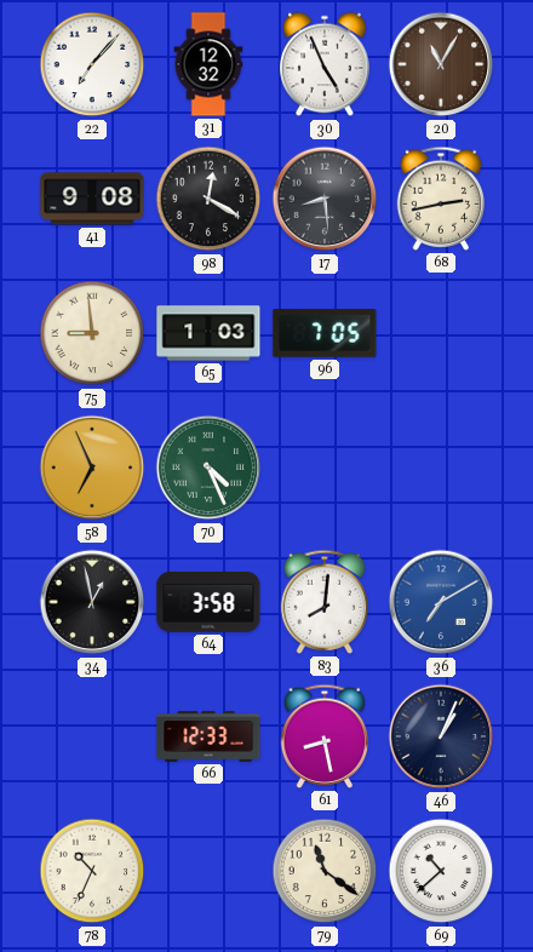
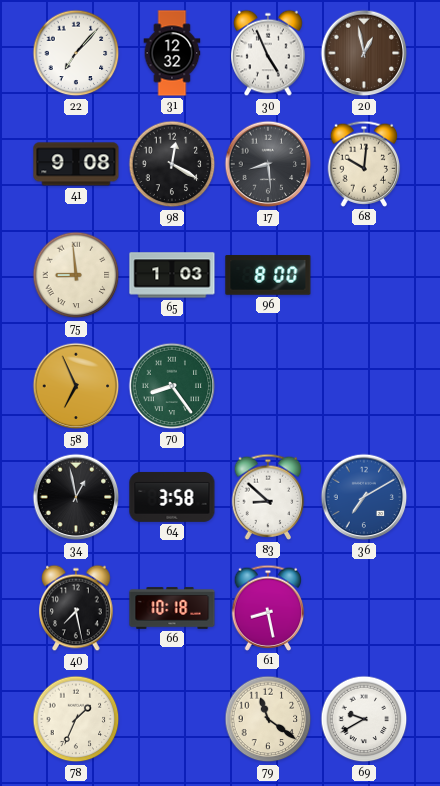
20: 11:05 -> 12:58
68: 2:43 -> 10:01
96: 7:05 -> 8:00
70: 4:26 -> 8:24
83: 8:01 -> 8:52
40: none -> 7:28
66: 12:33 -> 10:18
46: 1:04 -> none
78: 10:34 -> 1:34
69: 10:38 -> 9:40
